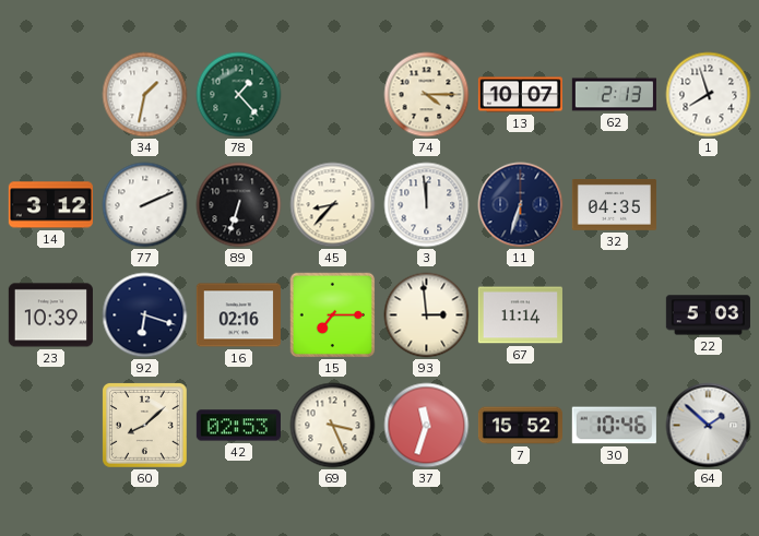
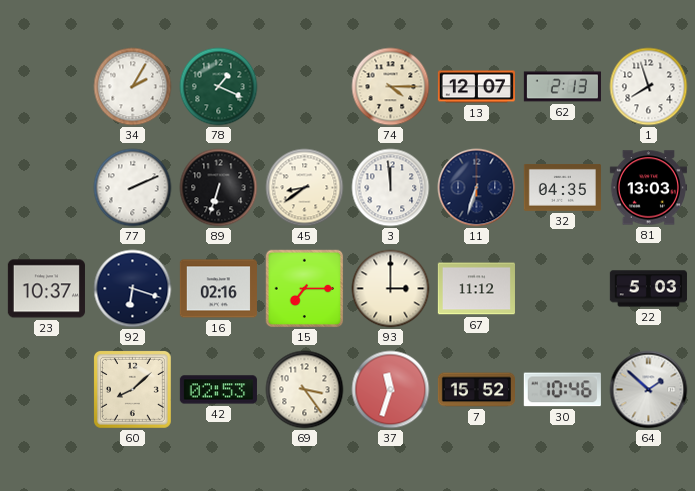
34: 1:32 -> 2:05
78: 1:23 -> 1:19
13: 10:07 -> 12:07
14: 3:12 -> none
45: 8:37 -> 8:39
81: none -> 13:03
23: 10:39 -> 10:37
93: 2:59 -> 3:00
67: 11:14 -> 11:12
69: 3:26 -> 3:24
